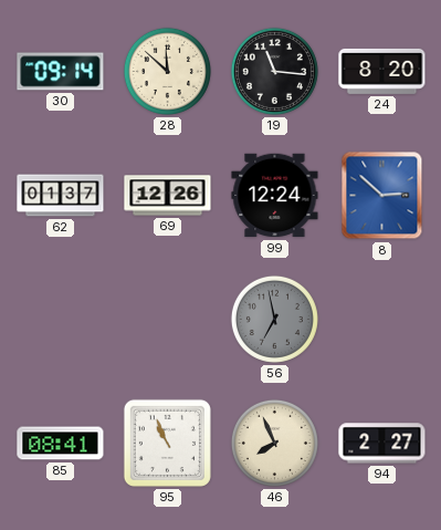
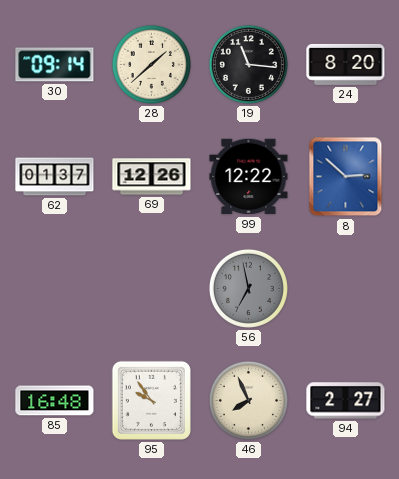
28: 11:52 -> 1:38
99: 12:24 -> 12:22
85: 08:41 -> 16:48
95: 10:56 -> 9:54
